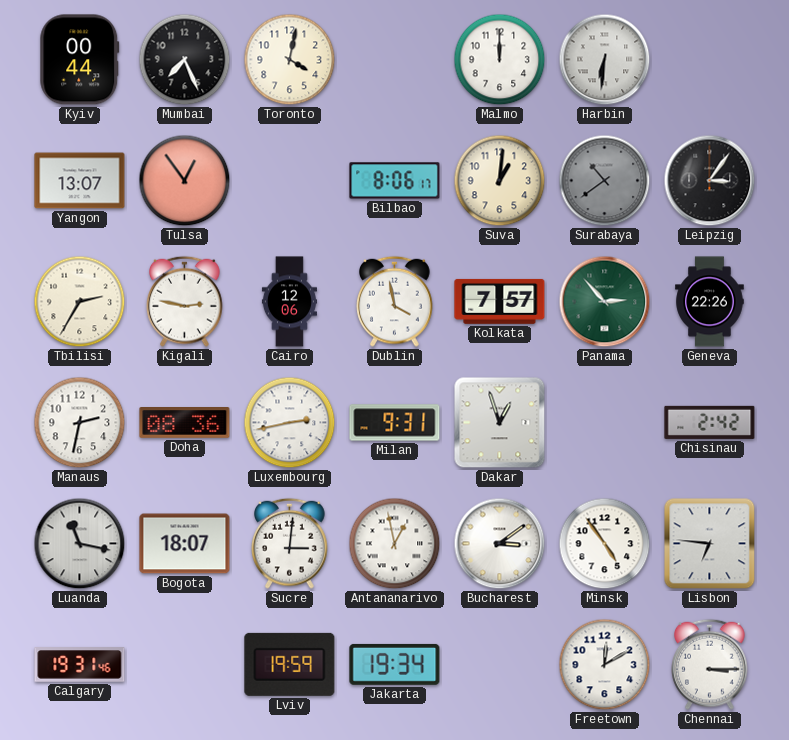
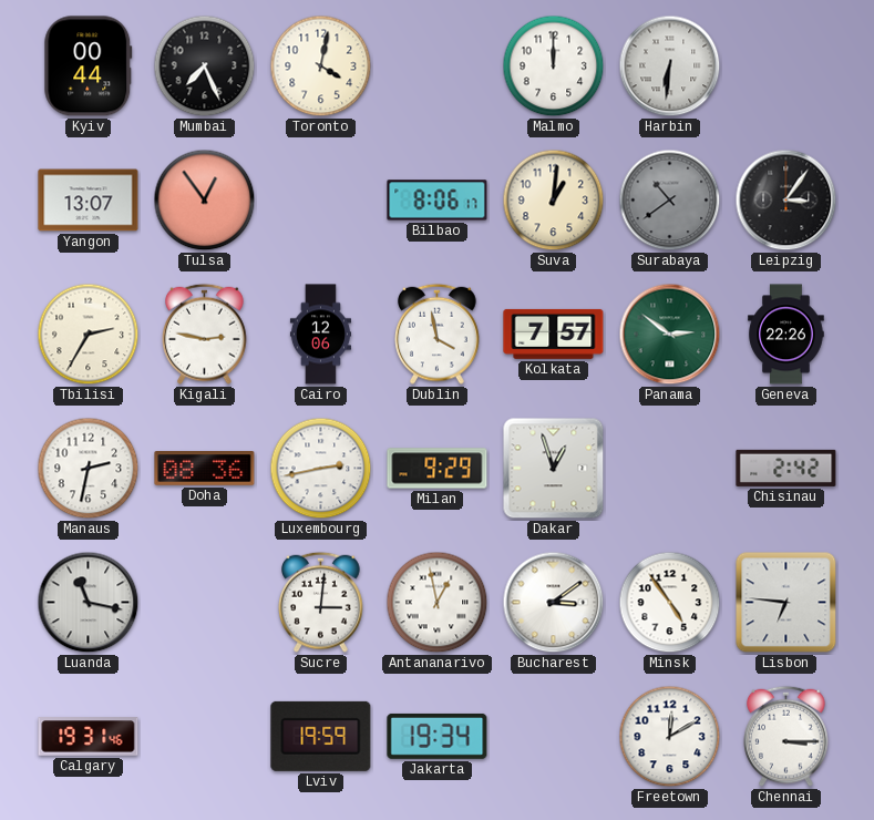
Panama: 2:53 -> 2:51
Milan: 9:31 -> 9:29
Bogota: 18:07 -> none
